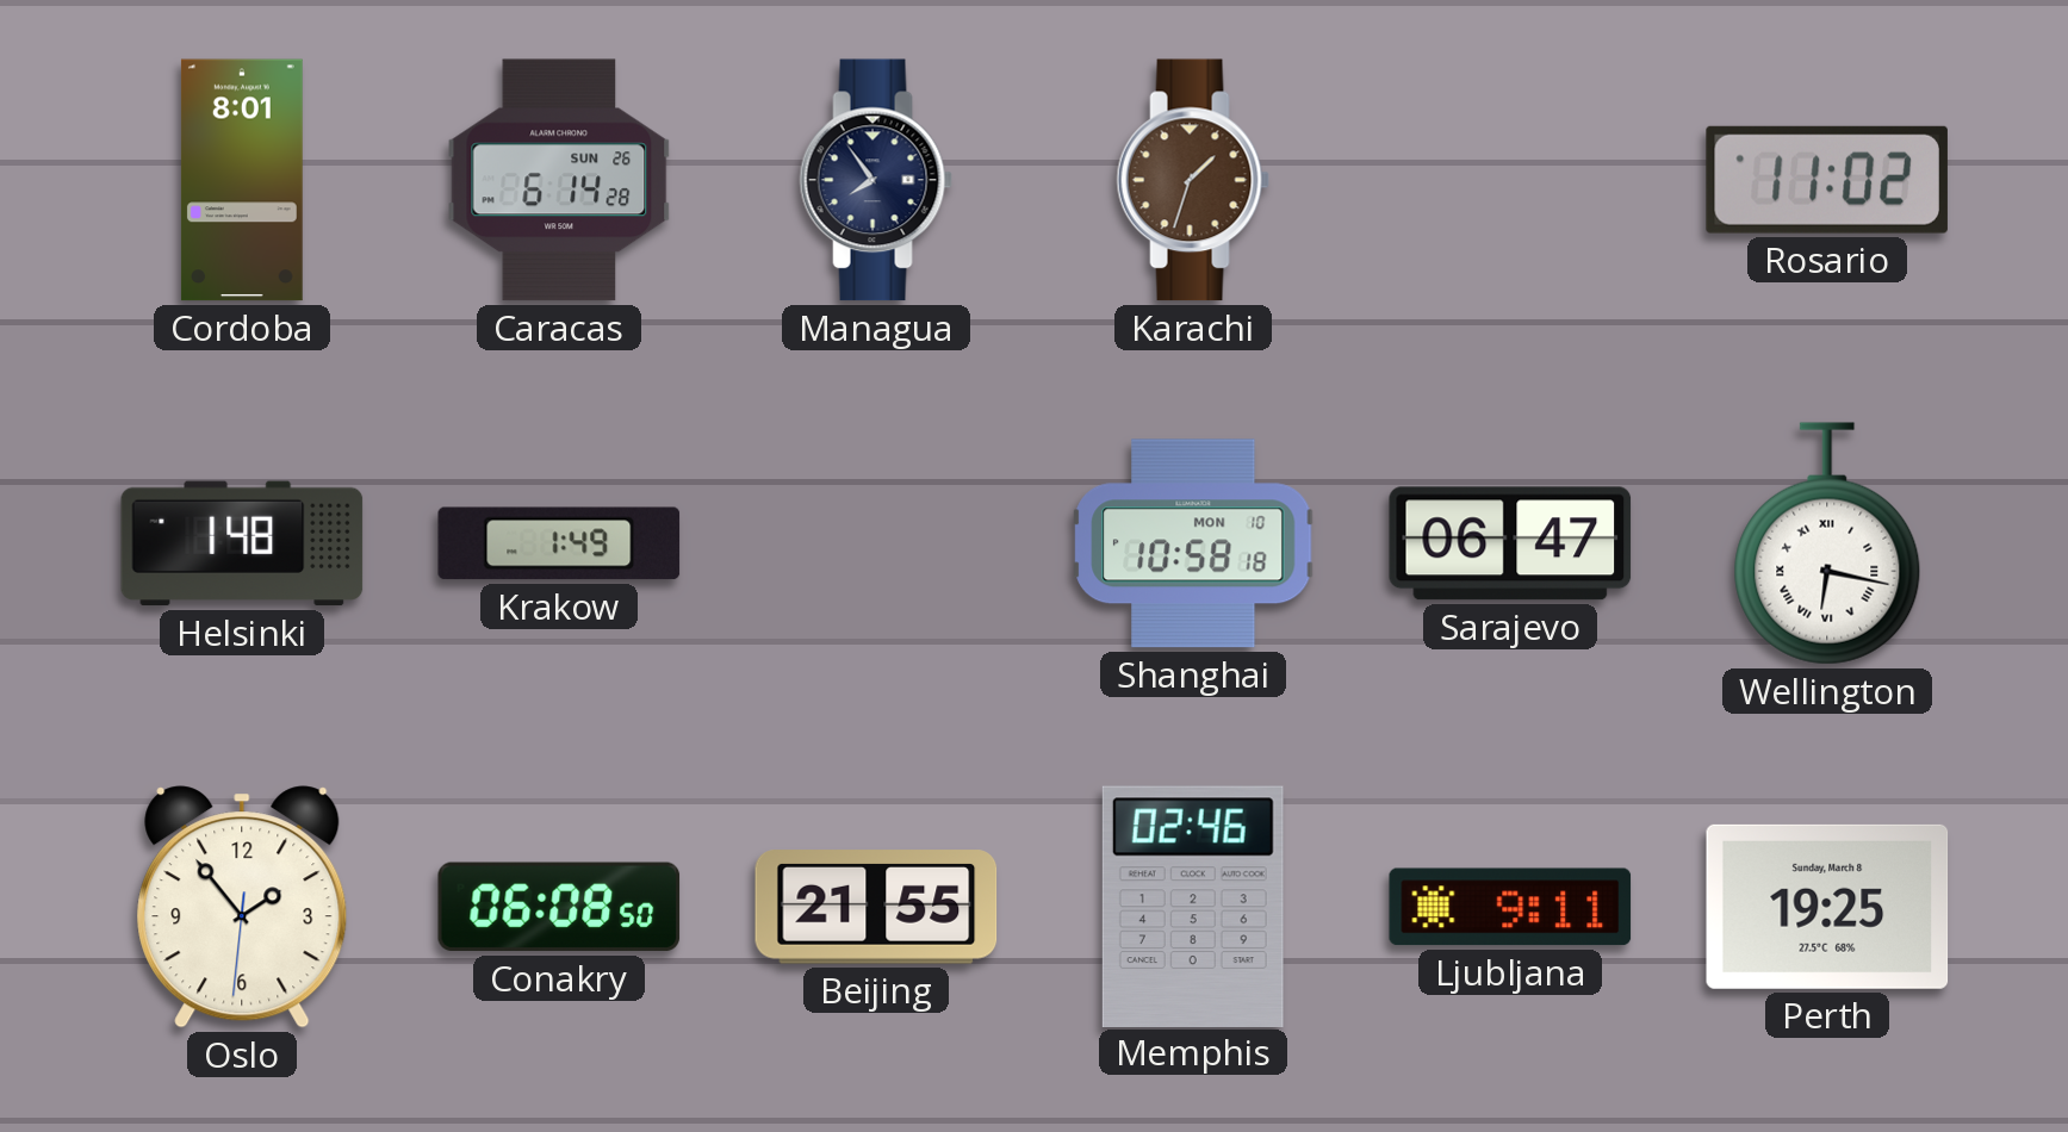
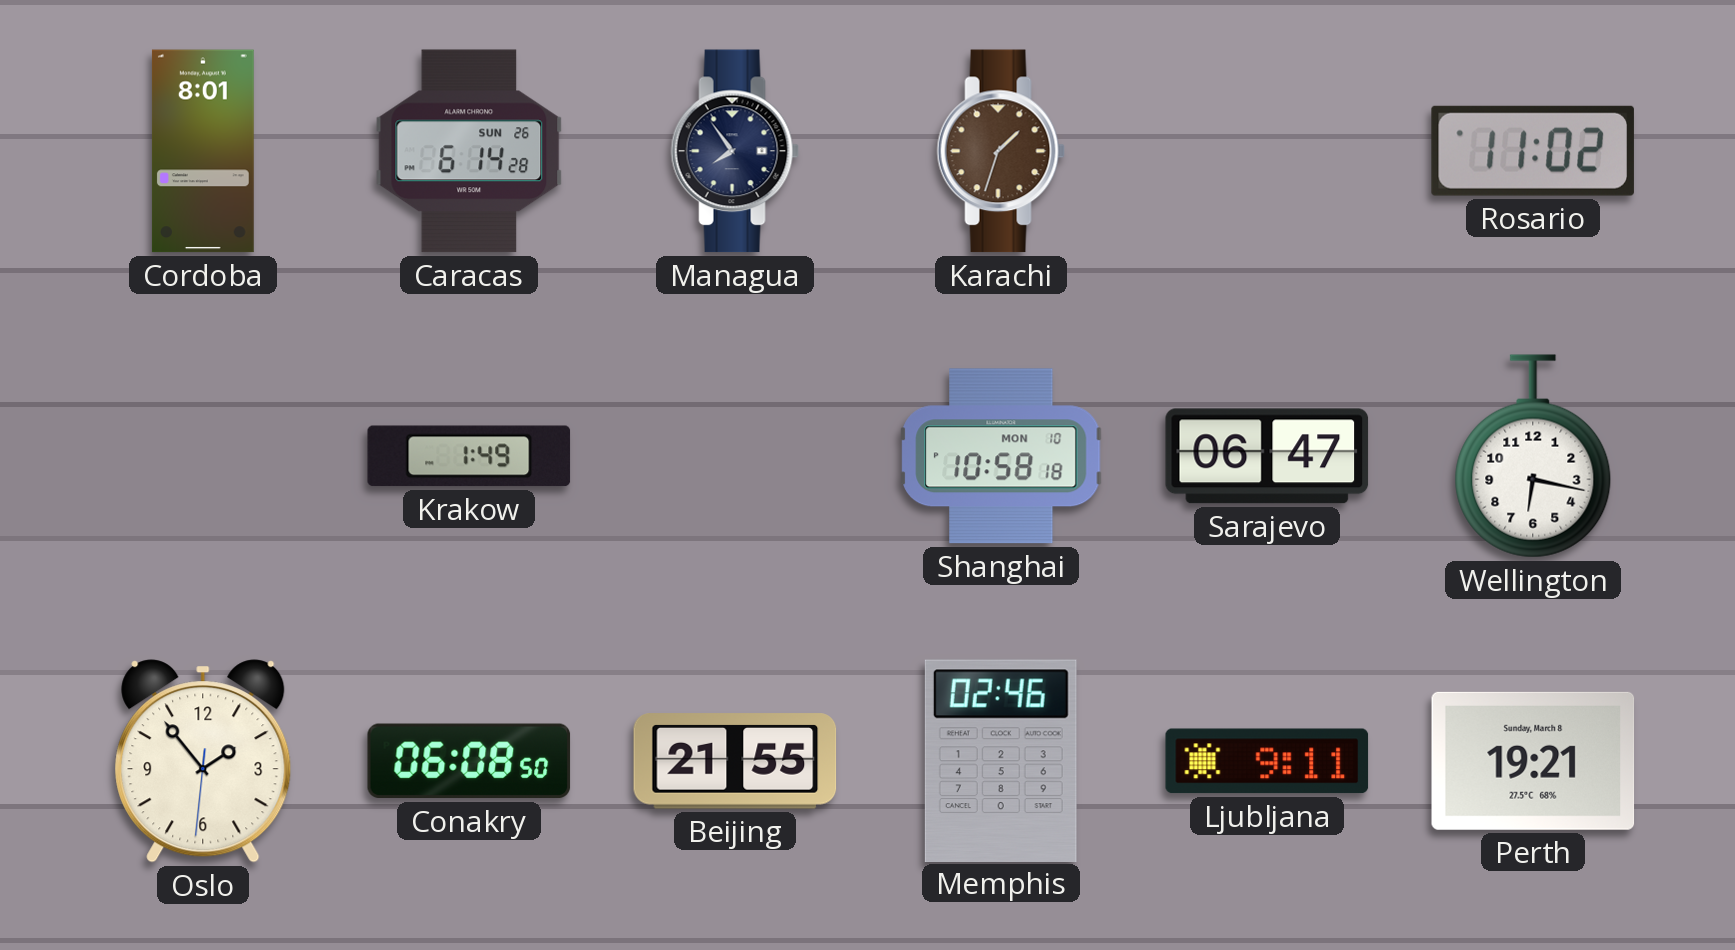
Helsinki: 1:48 -> none
Wellington numerals: Roman -> Arabic
Perth: 19:25 -> 19:21
